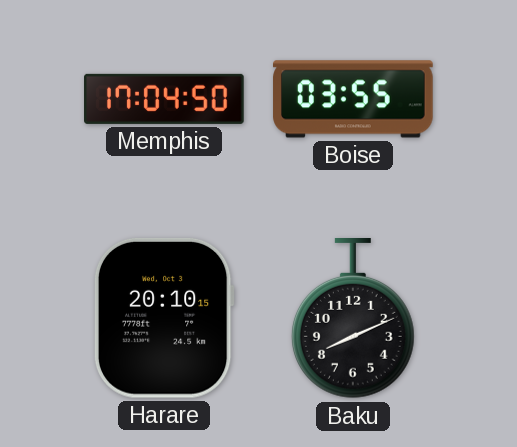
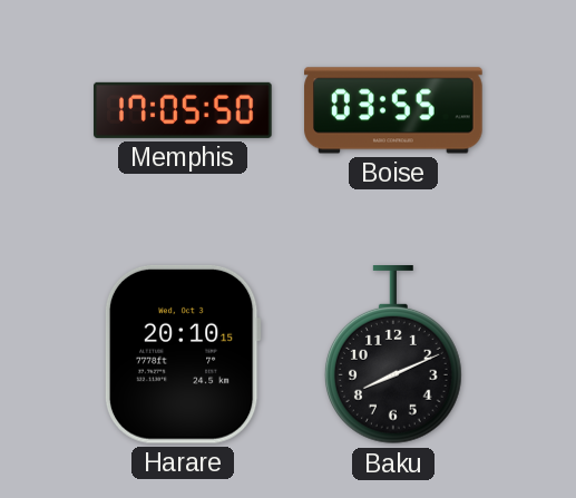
Memphis: 17:04 -> 17:05
